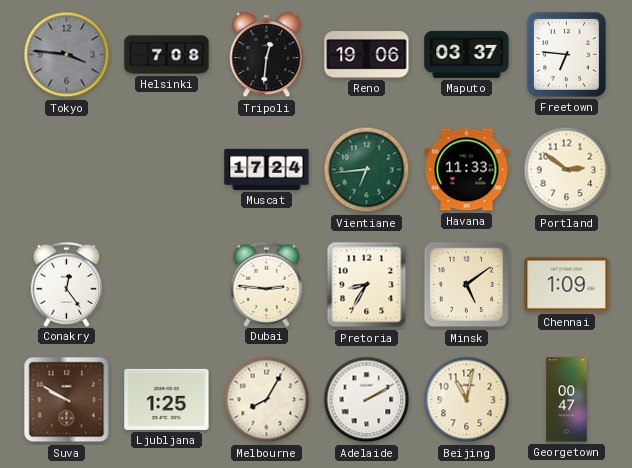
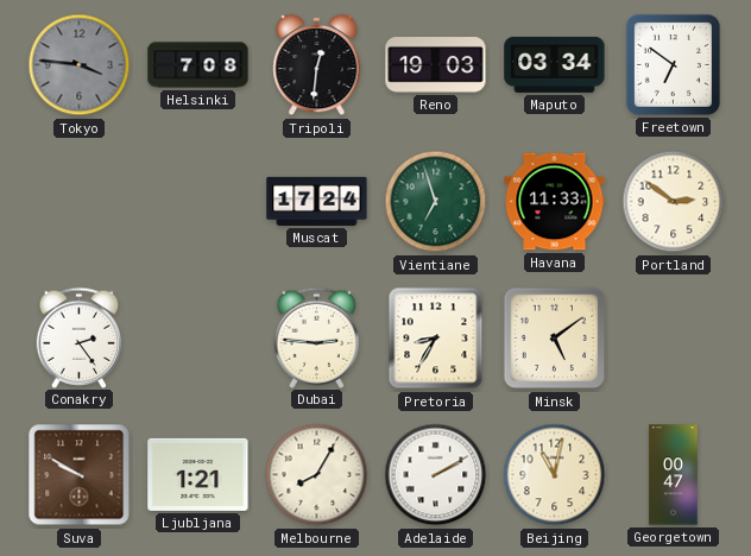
Reno: 19:06 -> 19:03
Maputo: 03:37 -> 03:34
Freetown: 6:46 -> 6:51
Vientiane: 6:44 -> 6:57
Conakry: 12:24 -> 2:24
Chennai: 1:09 -> none
Ljubljana: 1:25 -> 1:21
